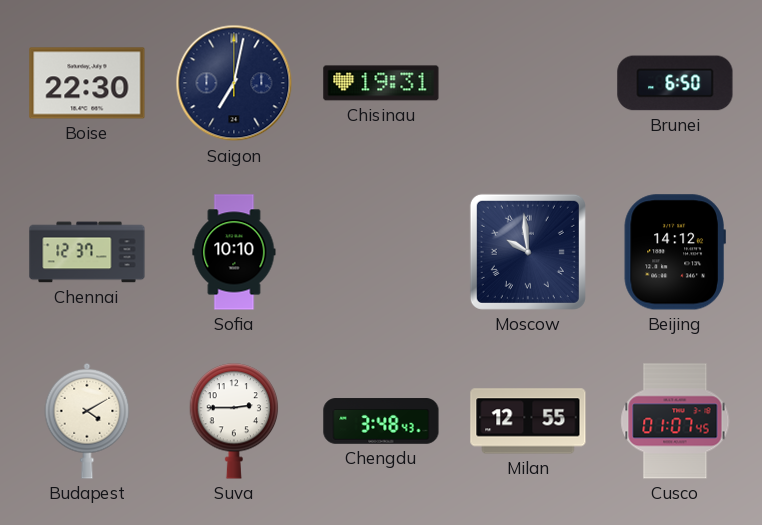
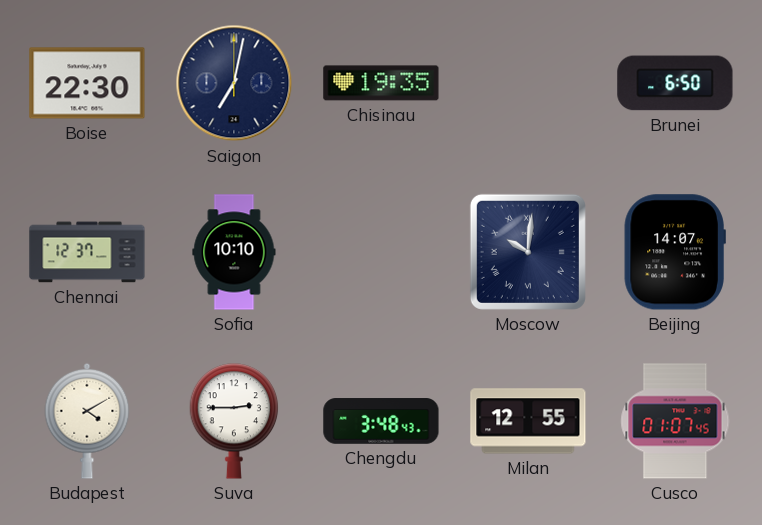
Chisinau: 19:31 -> 19:35
Moscow: 9:59 -> 10:01
Beijing: 14:12 -> 14:07
